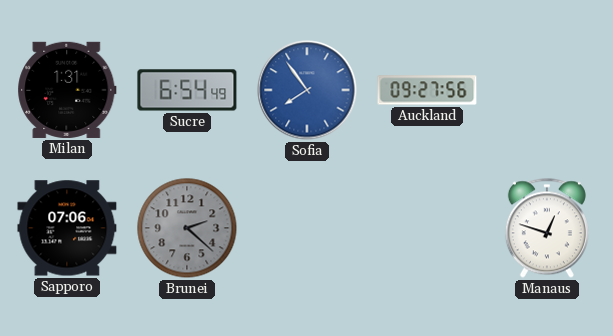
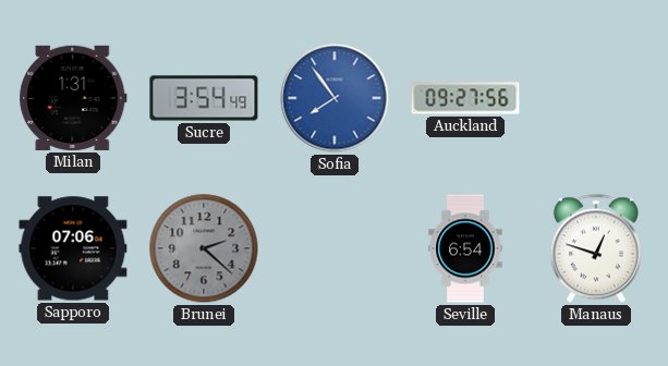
Sucre: 6:54 -> 3:54
Seville: none -> 6:54
